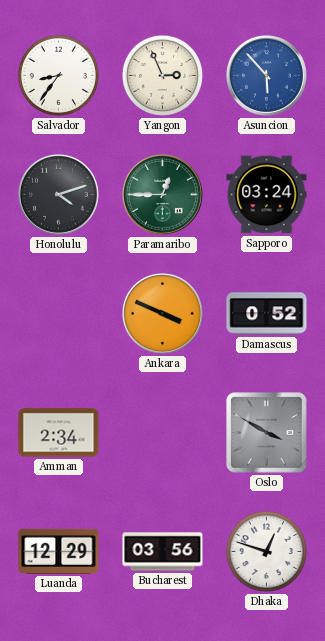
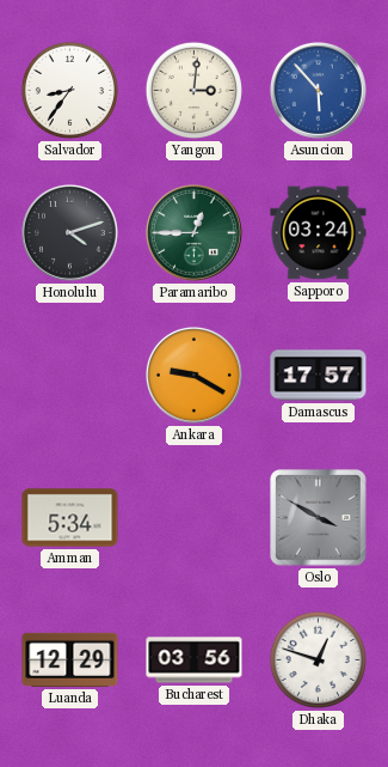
Yangon: 2:56 -> 3:01
Ankara: 3:49 -> 9:20
Damascus: 0:52 -> 17:57
Amman: 2:34 -> 5:34
